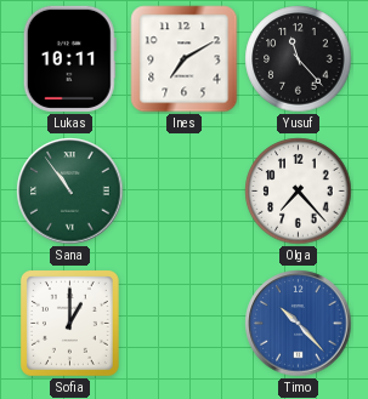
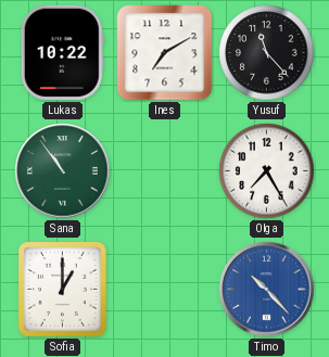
Lukas: 10:11 -> 10:22
Olga: 7:23 -> 7:25
